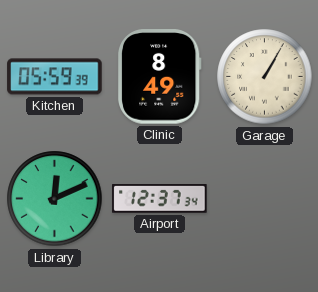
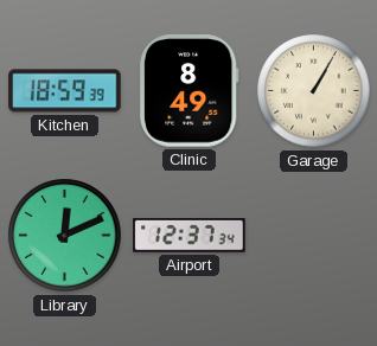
Kitchen: 05:59 -> 18:59
